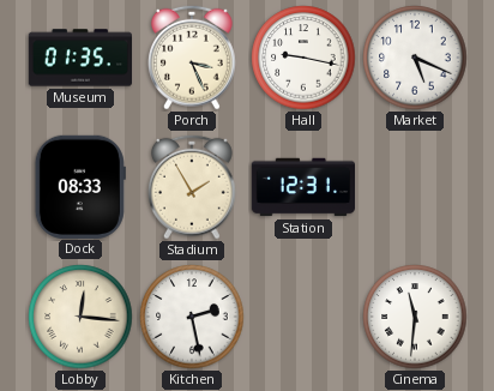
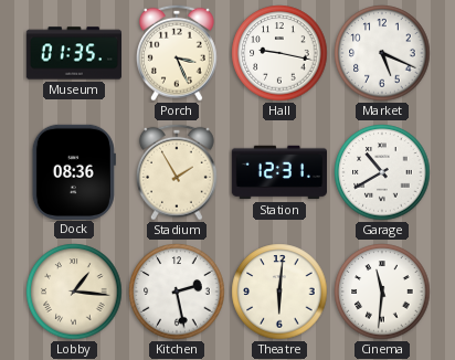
Dock: 08:33 -> 08:36
Garage: none -> 10:40
Lobby: 12:16 -> 1:16
Theatre: none -> 6:01
